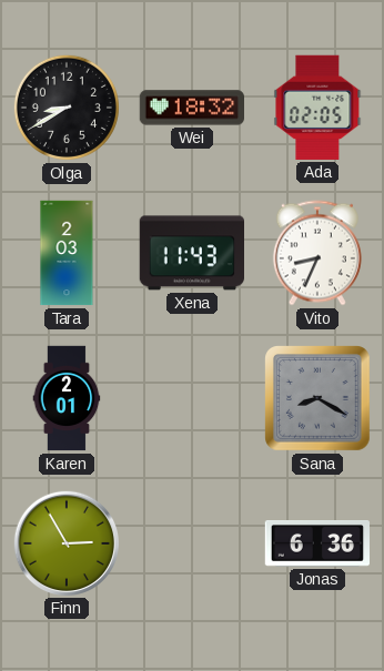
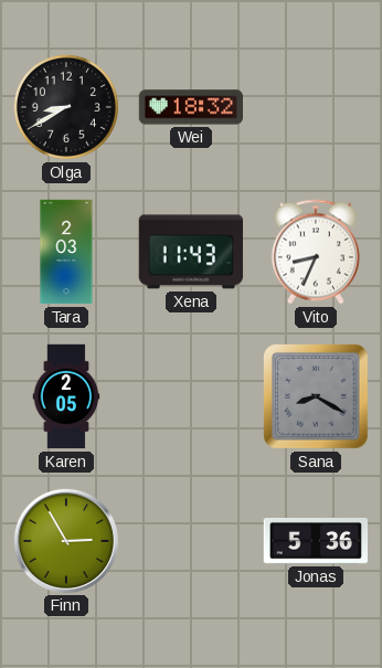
Ada: 02:05 -> none
Karen: 2:01 -> 2:05
Jonas: 6:36 -> 5:36
